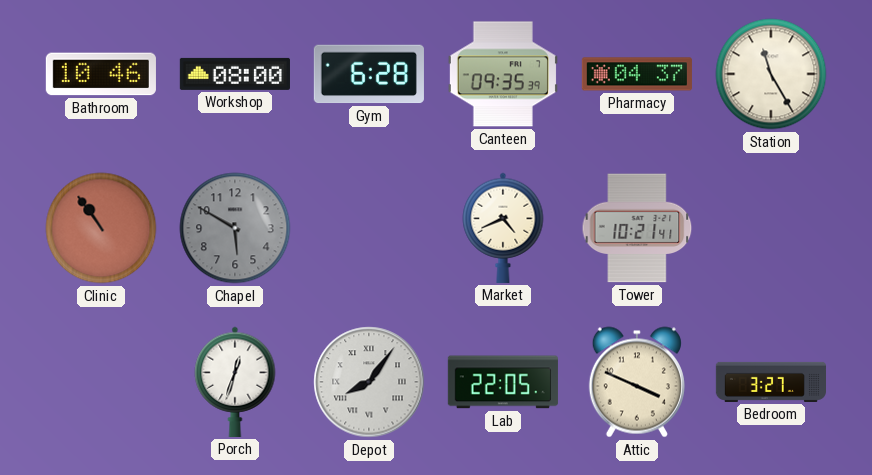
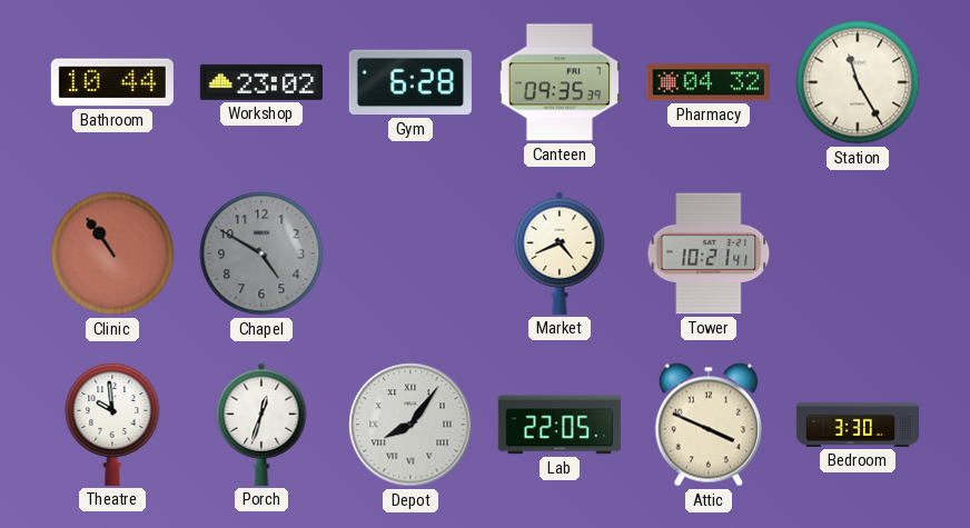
Bathroom: 10:46 -> 10:44
Workshop: 08:00 -> 23:02
Pharmacy: 04:37 -> 04:32
Chapel: 5:50 -> 4:50
Theatre: none -> 9:59
Bedroom: 3:27 -> 3:30
